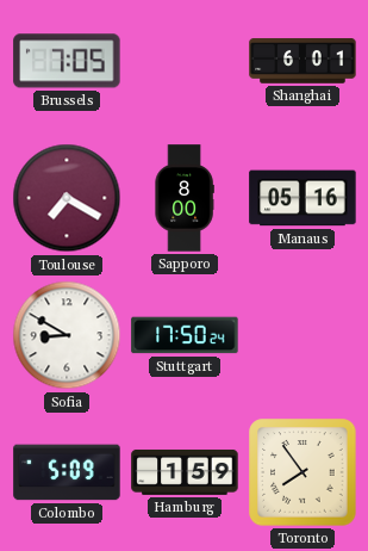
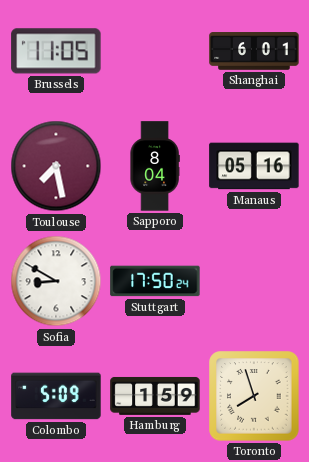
Brussels: 7:05 -> 11:05
Toulouse: 7:20 -> 7:28
Sapporo: 8:00 -> 8:04
Toronto: 7:54 -> 7:57
